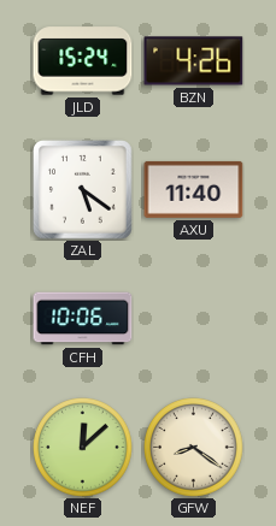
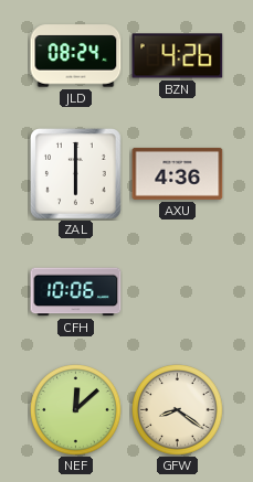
JLD: 15:24 -> 08:24
ZAL: 5:21 -> 6:00
AXU: 11:40 -> 4:36
